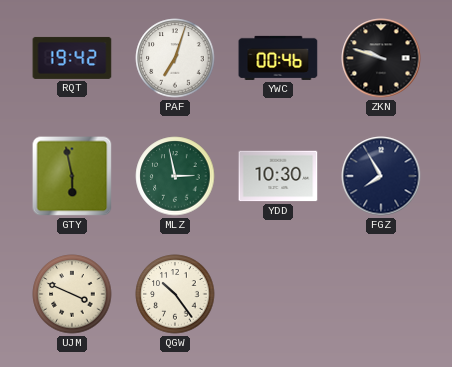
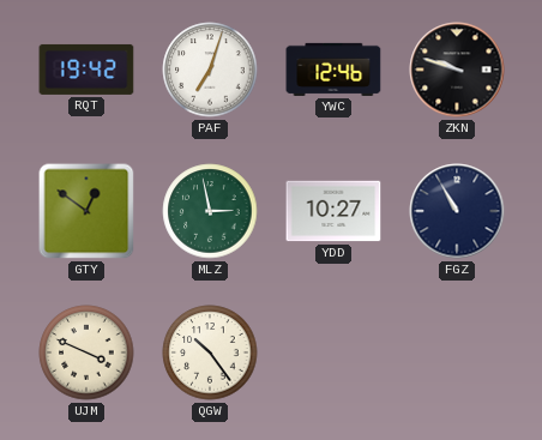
YWC: 00:46 -> 12:46
GTY: 5:58 -> 12:51
YDD: 10:30 -> 10:27
FGZ: 7:55 -> 10:55
